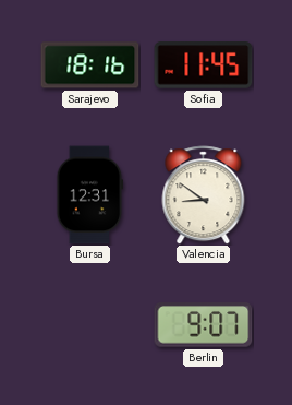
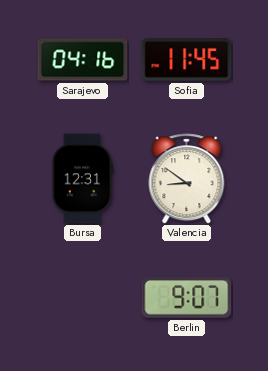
Sarajevo: 18:16 -> 04:16
